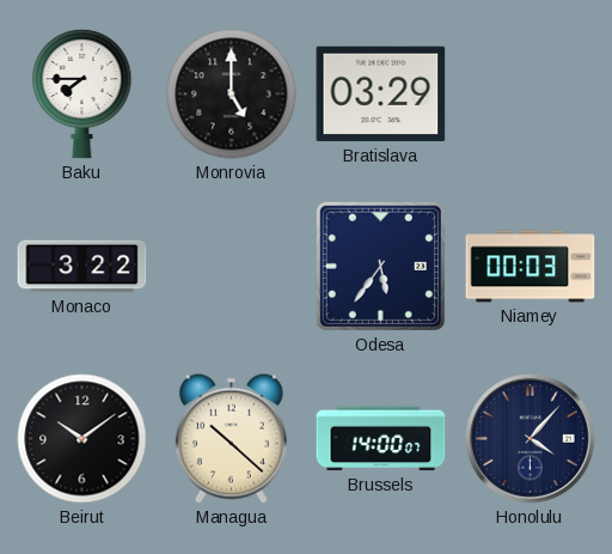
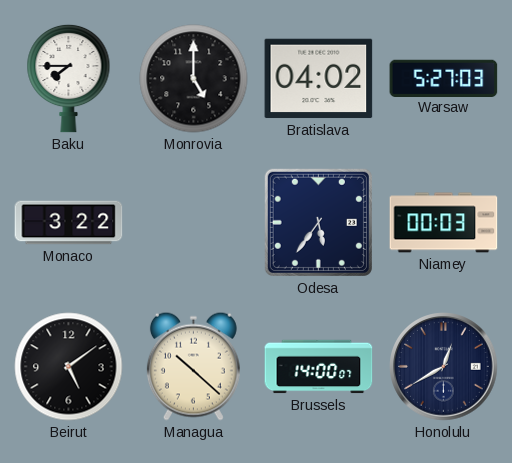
Bratislava: 03:29 -> 04:02
Warsaw: none -> 5:27
Beirut: 10:09 -> 5:09
Honolulu: 4:07 -> 12:40
